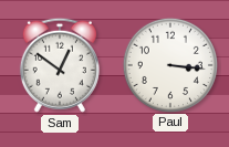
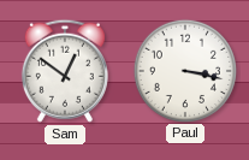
Paul: 3:16 -> 3:17
